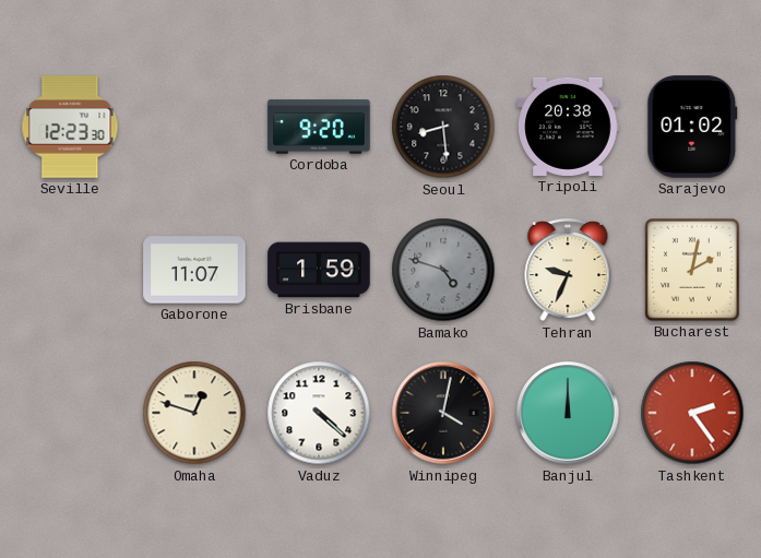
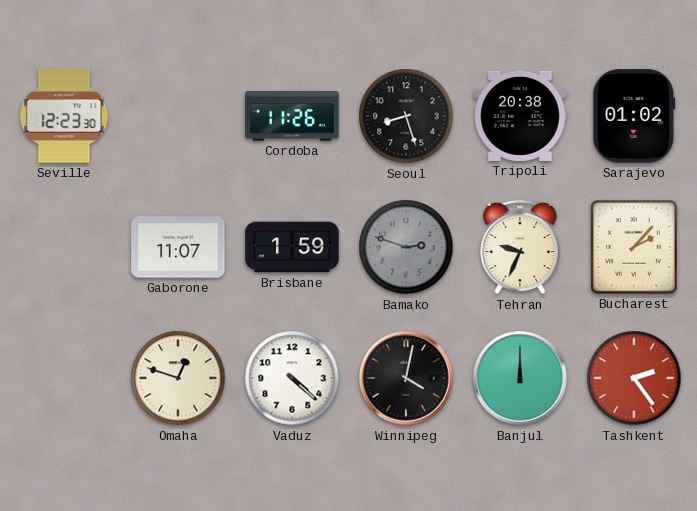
Cordoba: 9:20 -> 11:26
Seoul: 8:29 -> 8:27
Bamako: 4:48 -> 2:48
Bucharest: 2:02 -> 2:07
